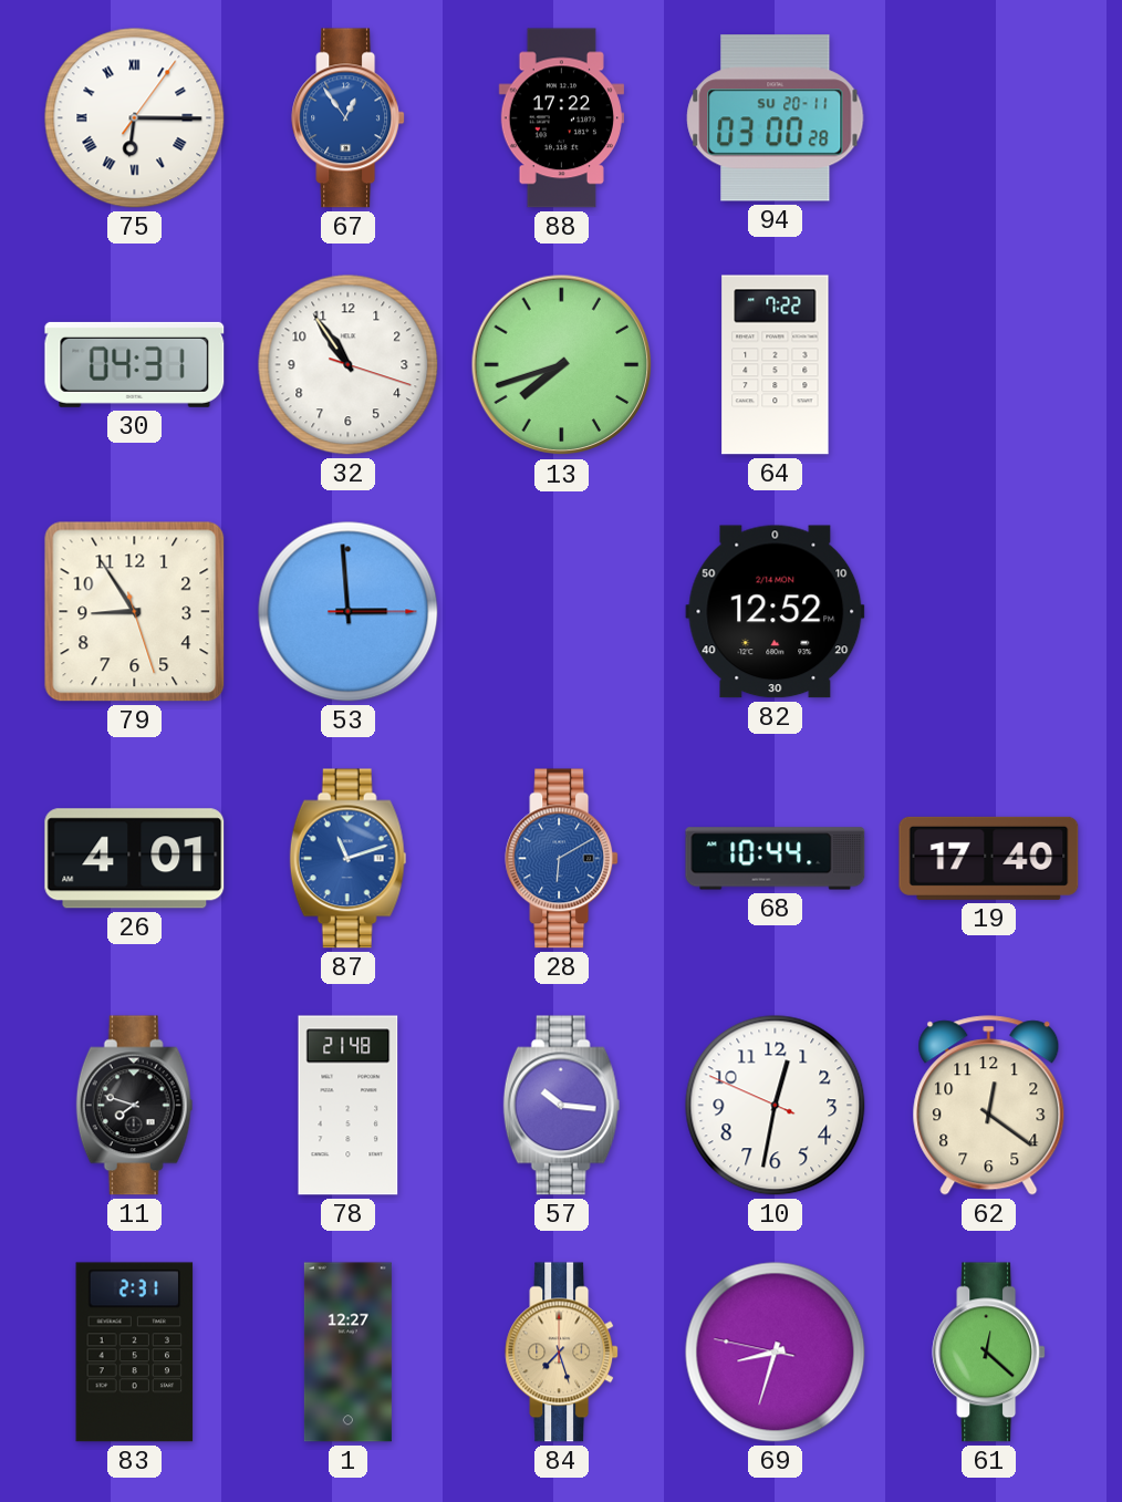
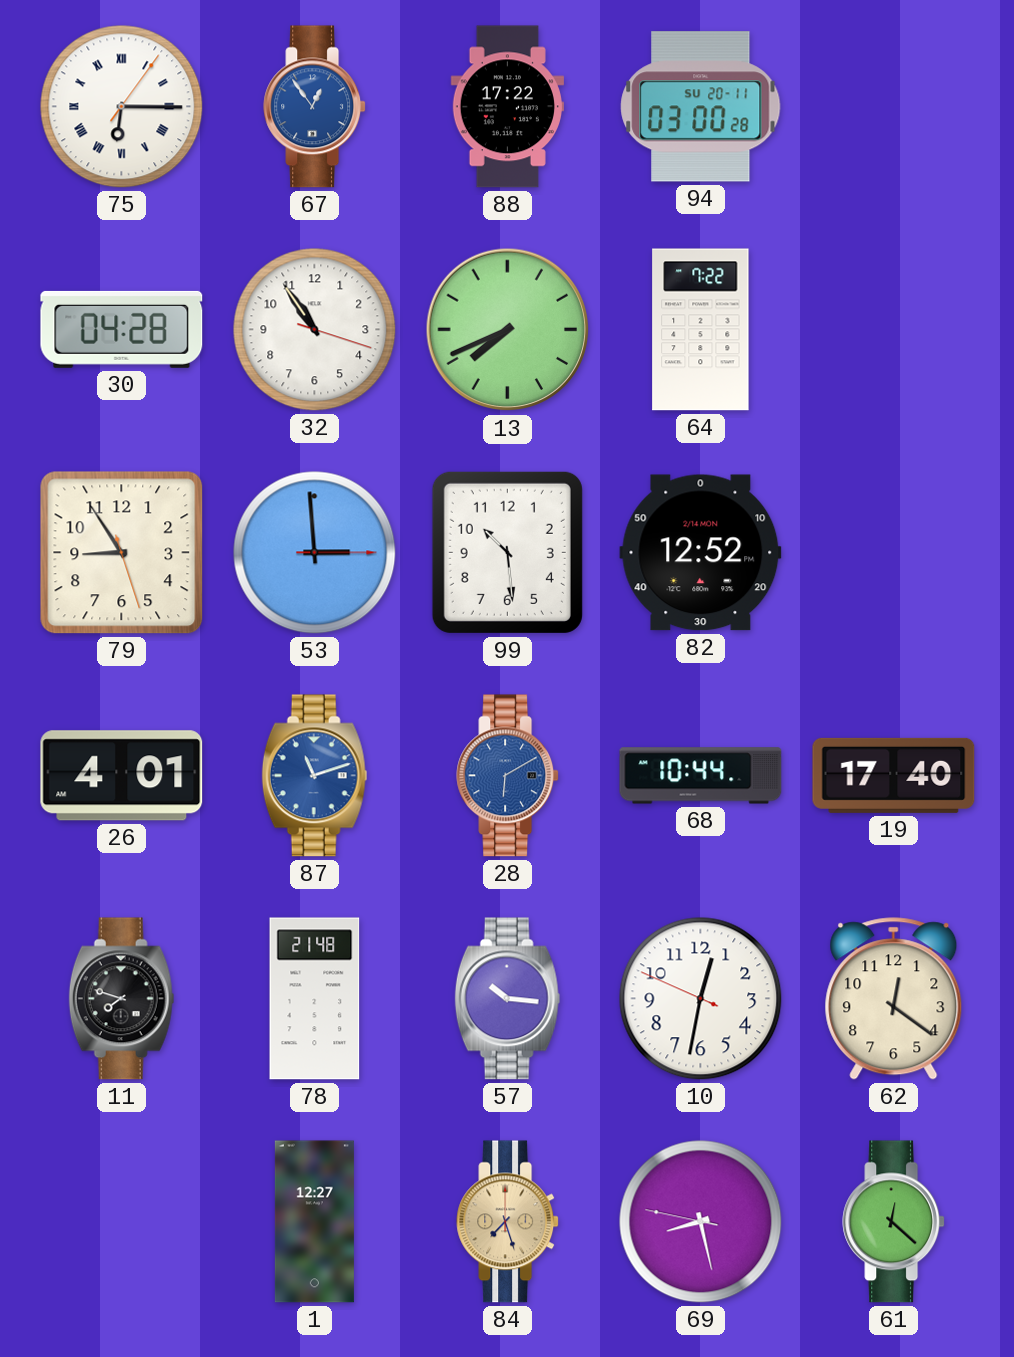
30: 04:31 -> 04:28
13: 7:42 -> 7:41
99: none -> 10:29
83: 2:31 -> none
69: 8:32 -> 8:27
